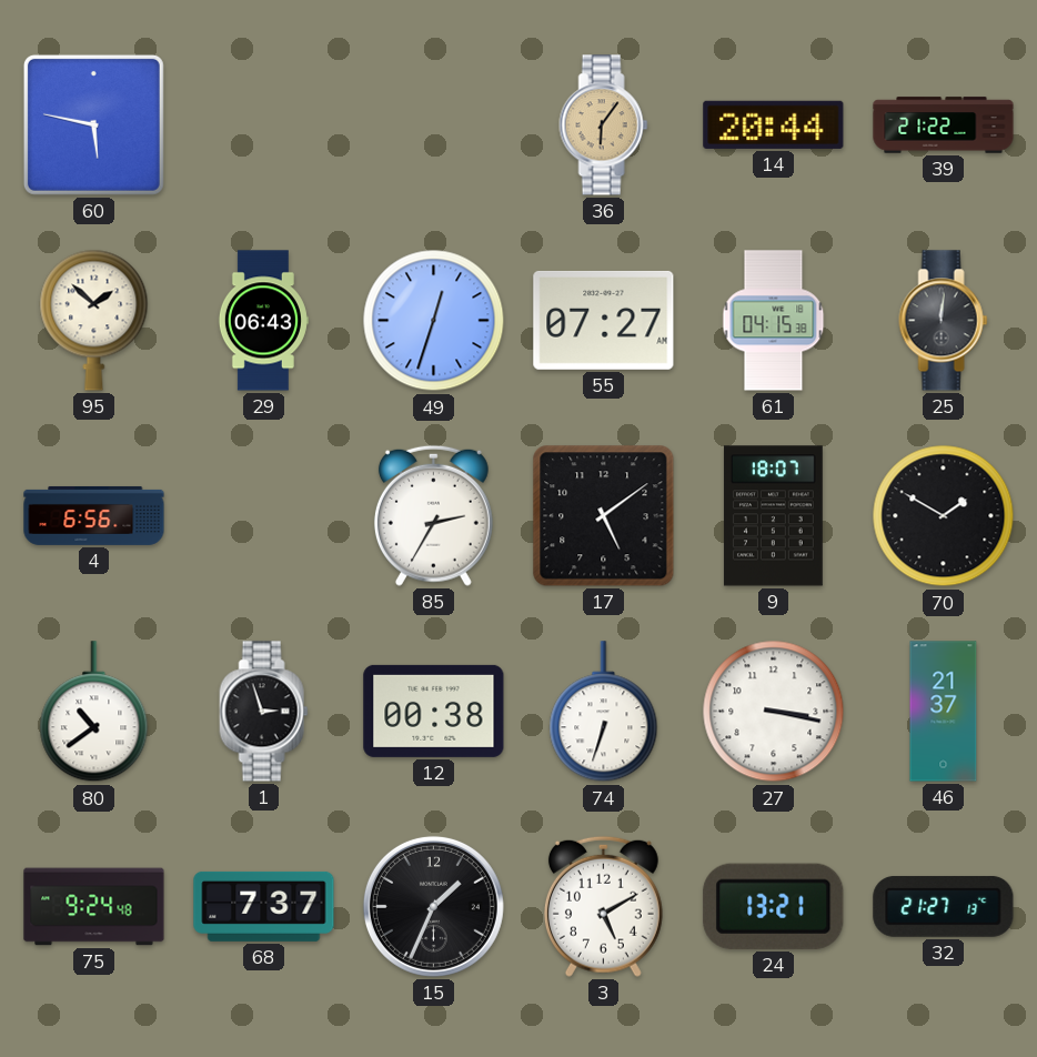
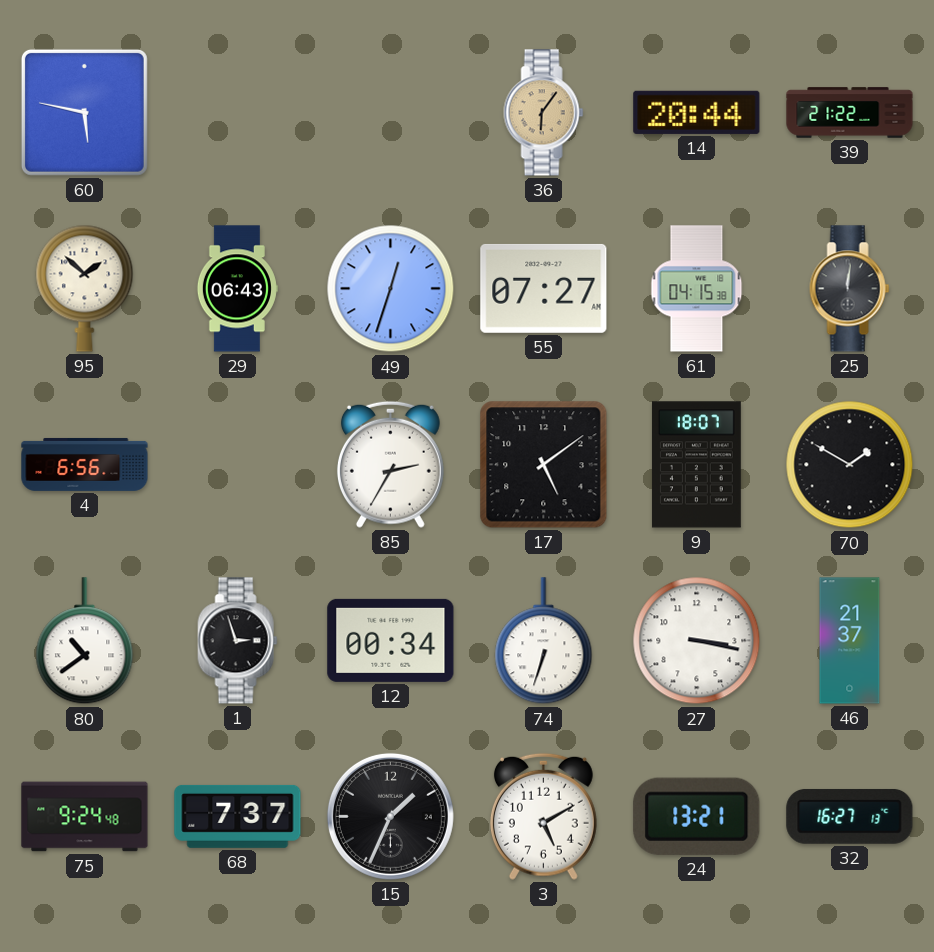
12: 00:38 -> 00:34
32: 21:27 -> 16:27
